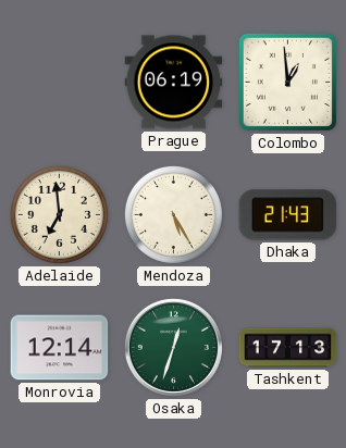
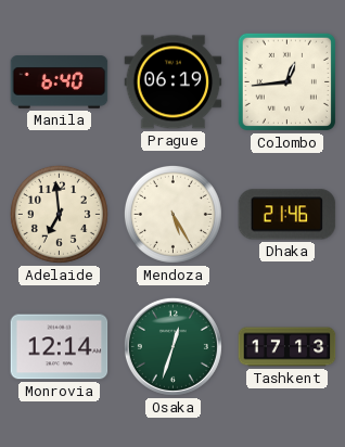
Manila: none -> 6:40
Colombo: 12:59 -> 12:44
Dhaka: 21:43 -> 21:46
